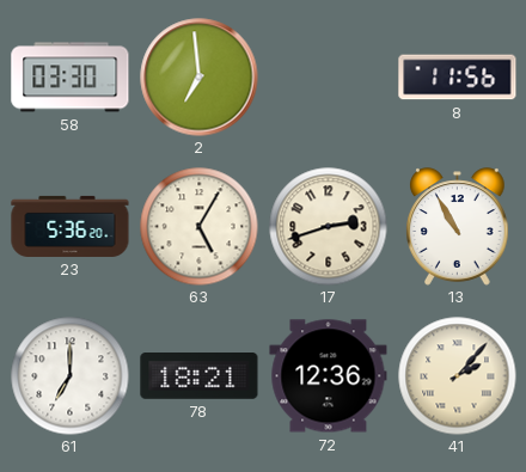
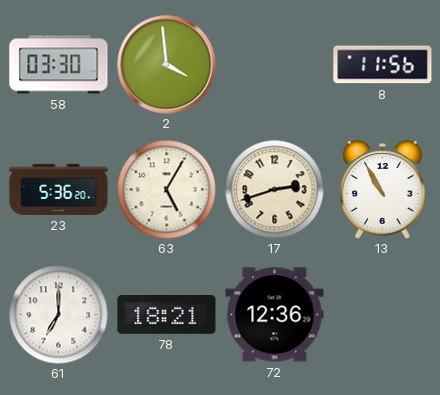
2: 6:59 -> 3:59
41: 2:07 -> none
